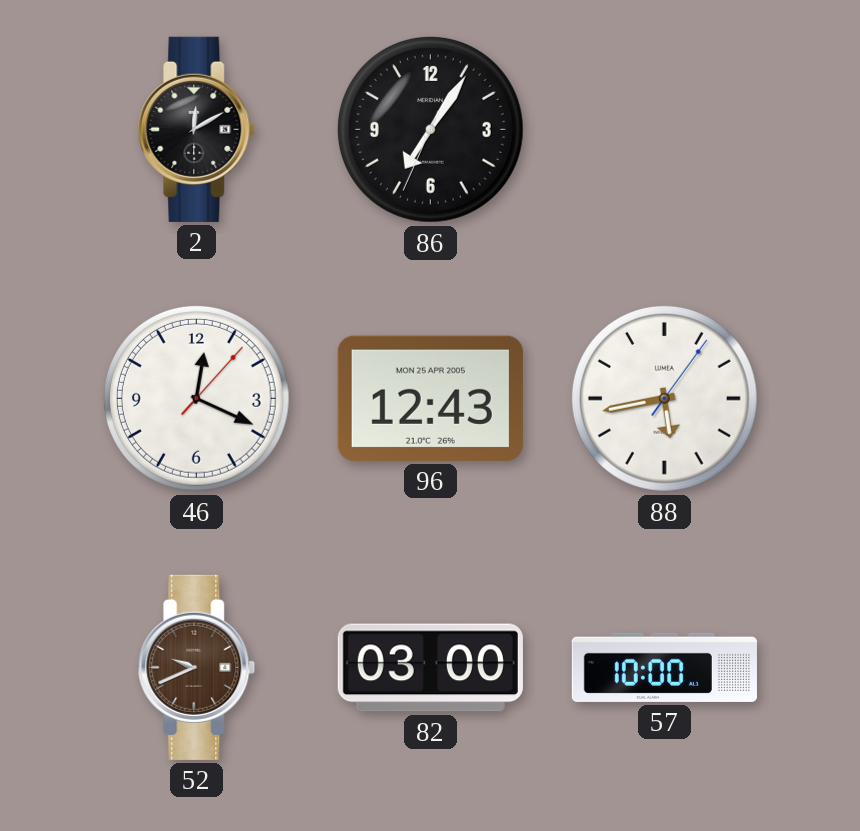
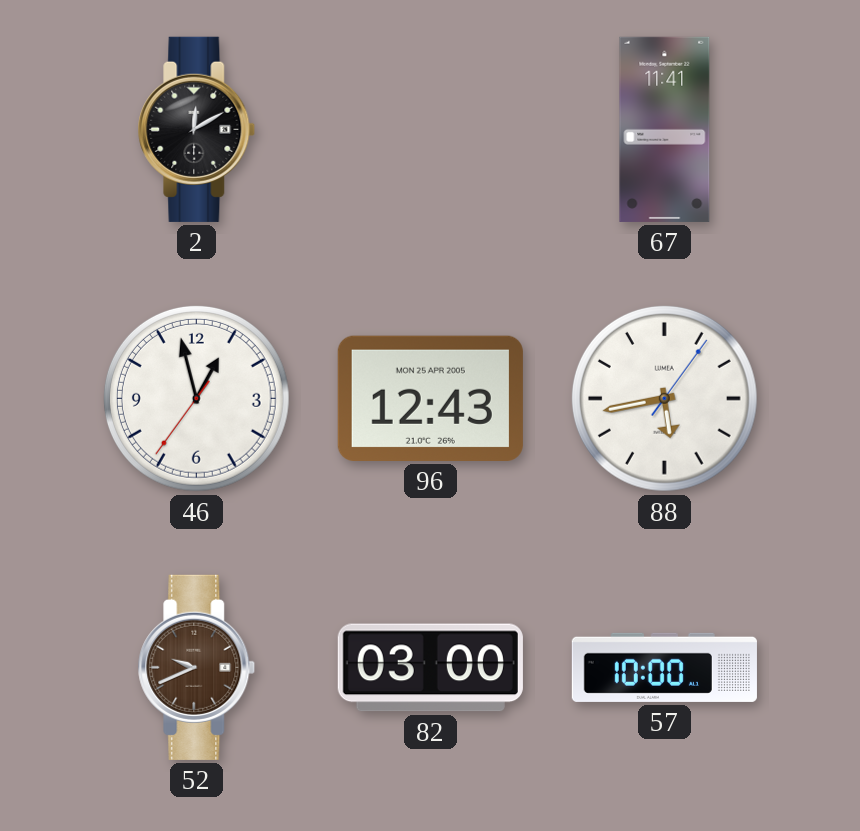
86: 7:05 -> none
67: none -> 11:41
46: 12:19 -> 12:57
